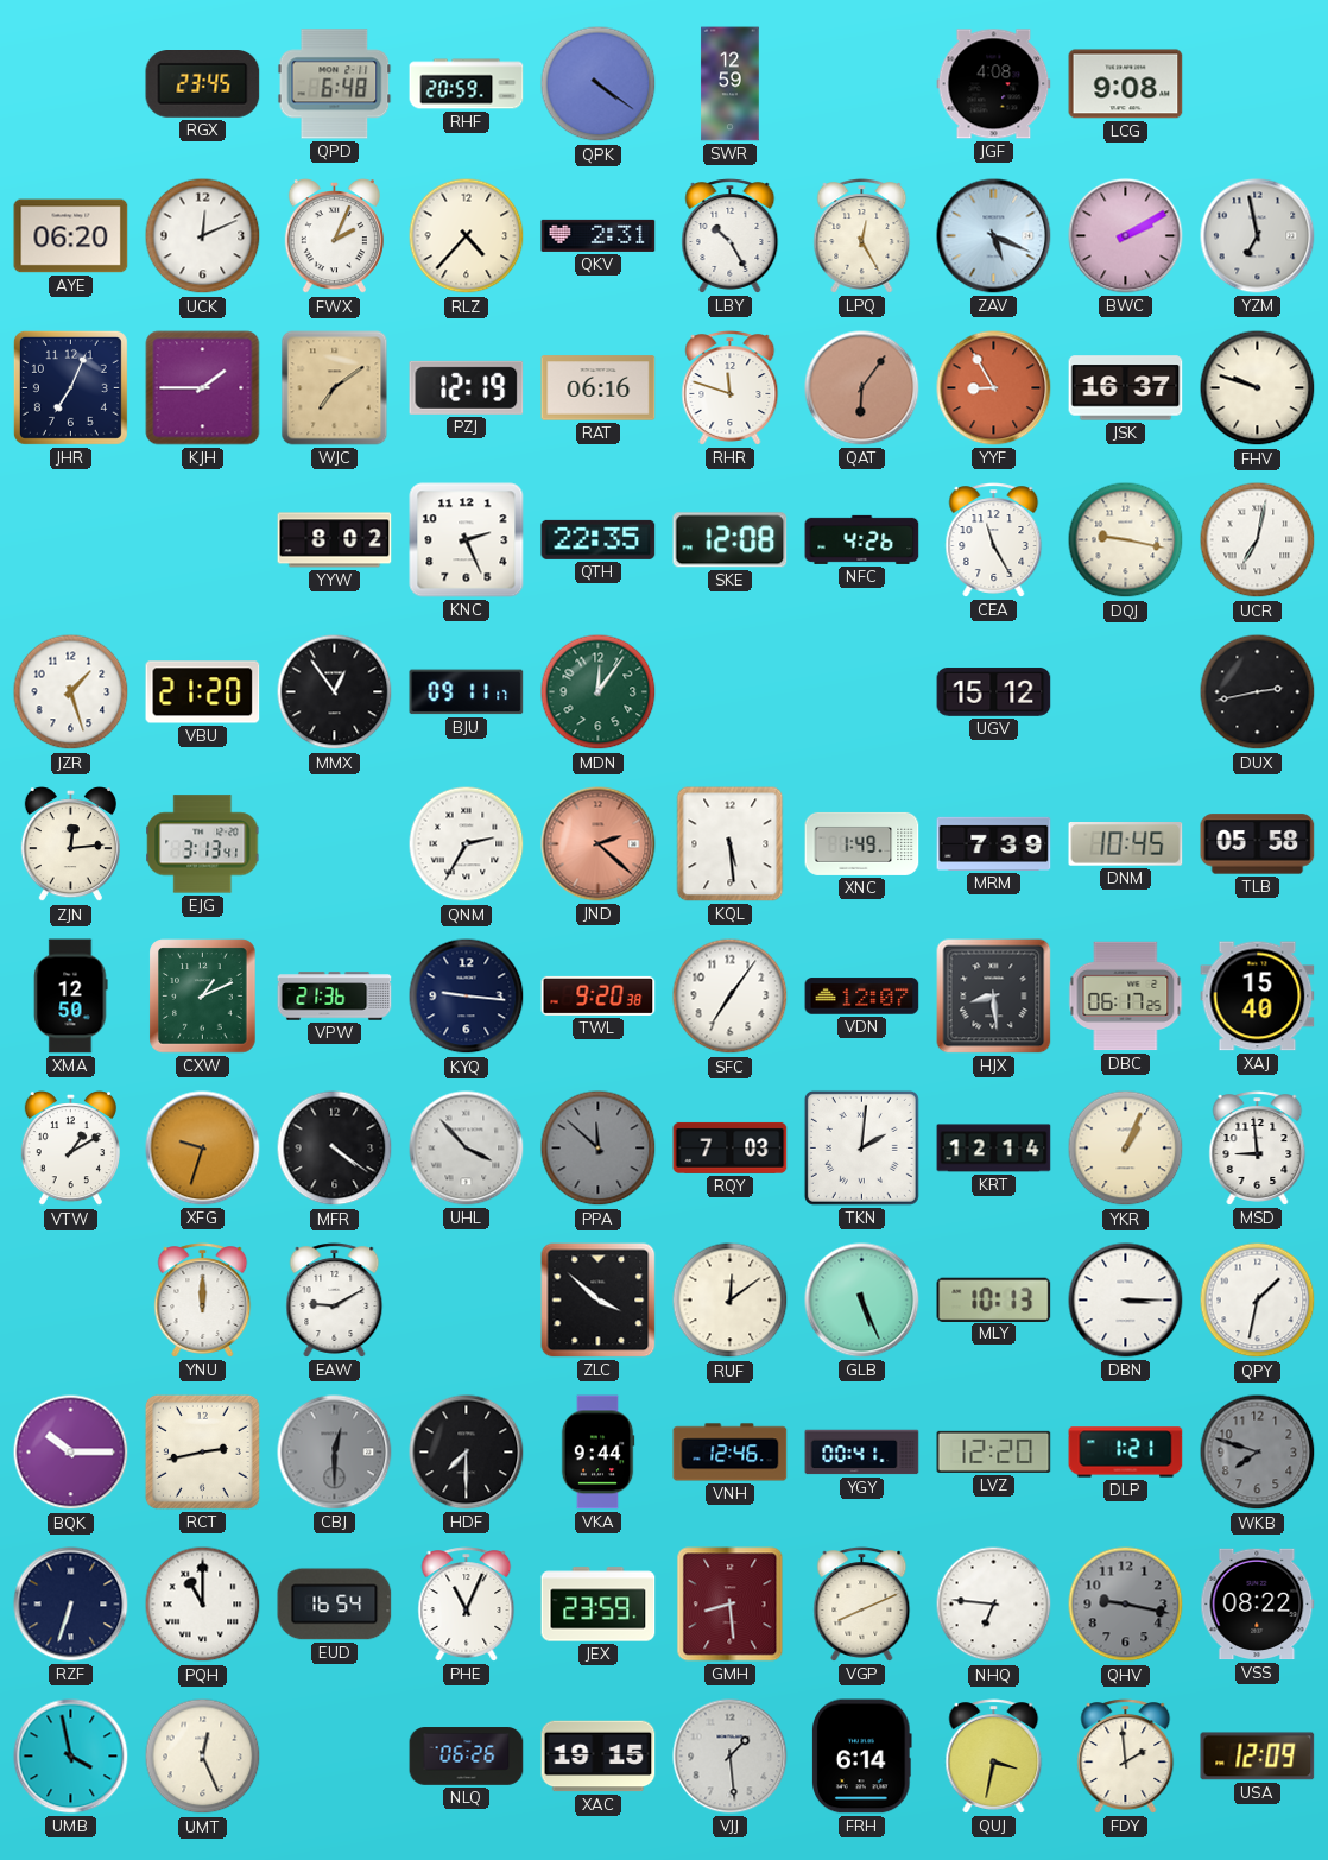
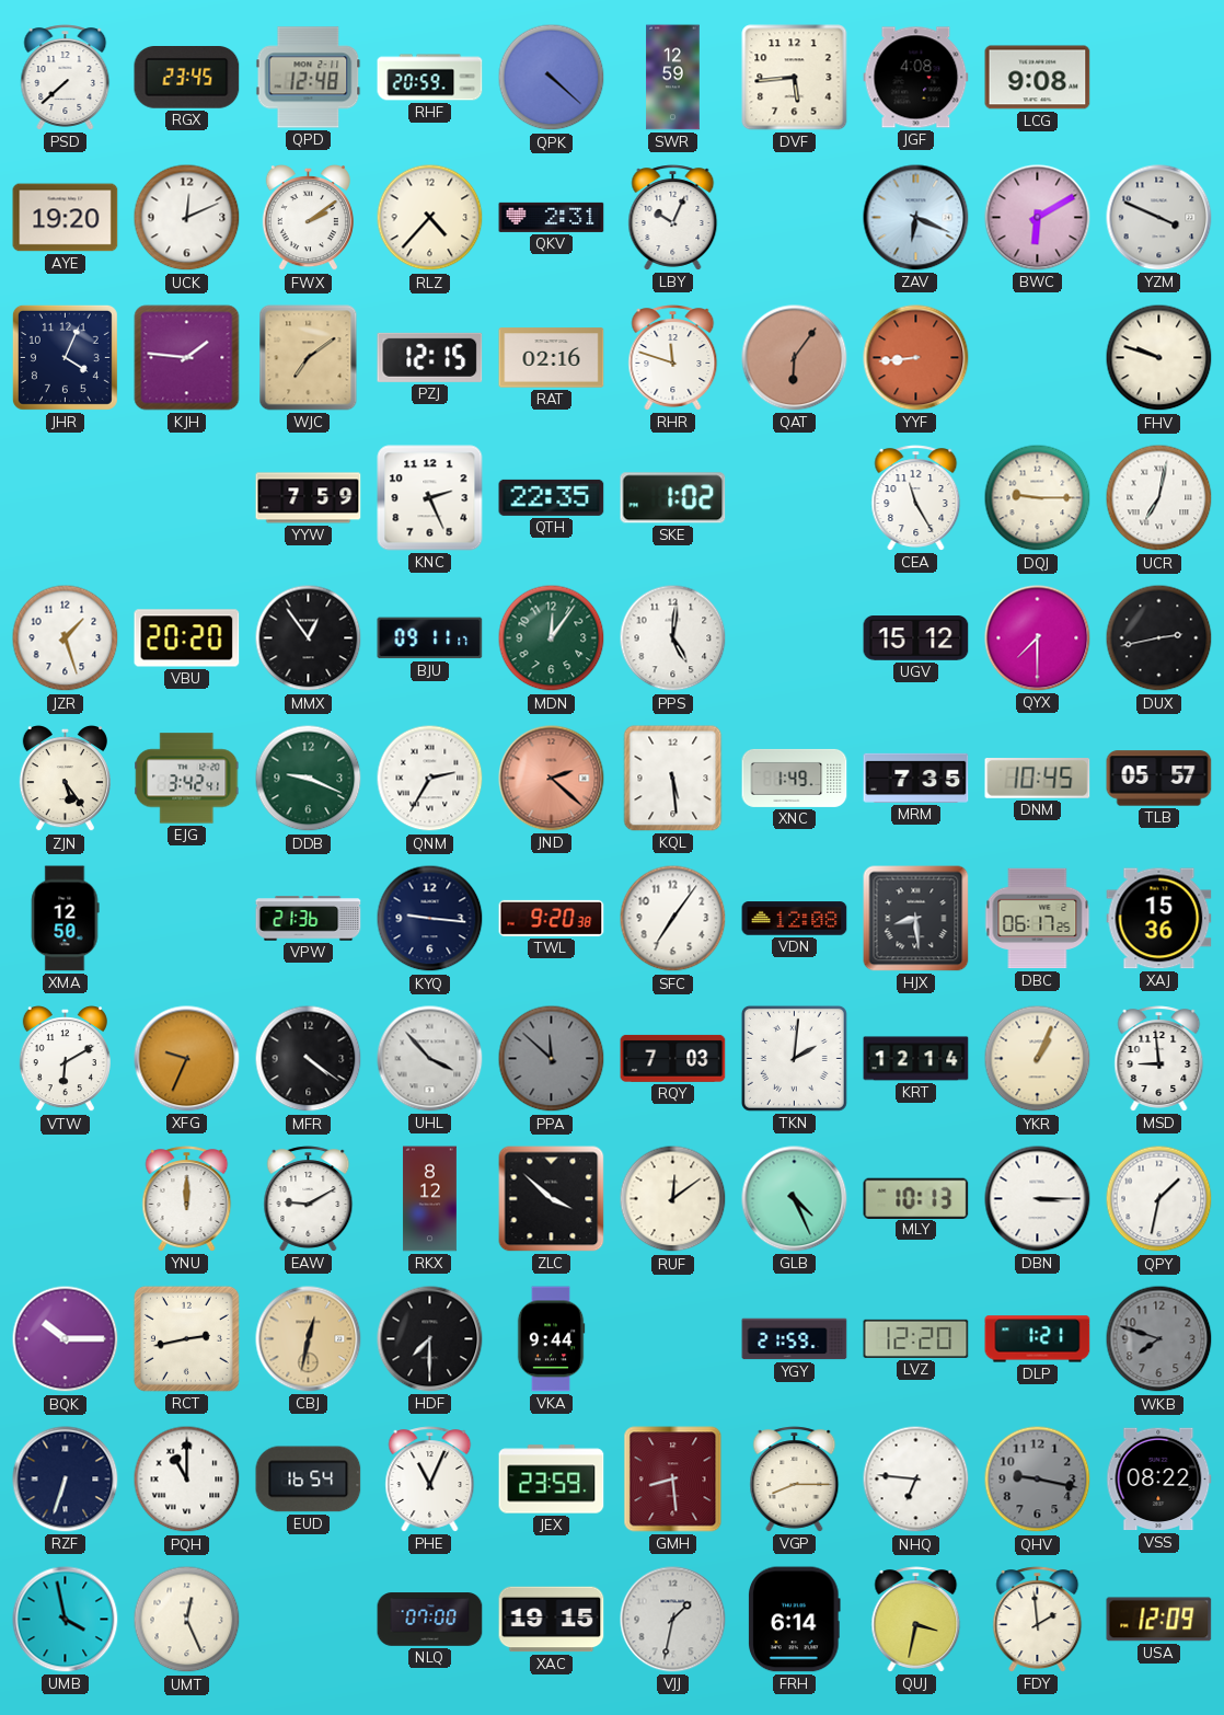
PSD: none -> 7:38
QPD: 6:48 -> 12:48
QPK: 4:21 -> 4:22
DVF: none -> 5:44
AYE: 06:20 -> 19:20
FWX: 2:04 -> 2:09
LBY: 10:25 -> 10:04
LPQ: 12:25 -> none
ZAV: 5:19 -> 6:19
BWC: 2:10 -> 6:10
YZM: 6:58 -> 3:49
JHR: 7:04 -> 4:04
KJH: 1:45 -> 1:46
PZJ: 12:19 -> 12:15
RAT: 06:16 -> 02:16
YYF: 8:55 -> 8:44
JSK: 16:37 -> none
YYW: 8:02 -> 7:59
SKE: 12:08 -> 1:02
NFC: 4:26 -> none
DQJ: 9:17 -> 9:15
VBU: 21:20 -> 20:20
PPS: none -> 5:01
QYX: none -> 7:30
ZJN: 12:14 -> 5:24
EJG: 3:13 -> 3:42
DDB: none -> 9:19
MRM: 7:39 -> 7:35
TLB: 05:58 -> 05:57
CXW: 1:11 -> none
VDN: 12:07 -> 12:08
XAJ: 15:40 -> 15:36
VTW: 1:10 -> 6:10
XFG: 9:33 -> 9:34
RKX: none -> 8:12
GLB: 5:26 -> 4:26
CBJ: 12:30 -> 12:32
CBJ dial: grey -> champagne
VNH: 12:46 -> none
YGY: 00:41 -> 21:59
VGP: 8:11 -> 8:15
NLQ: 06:26 -> 07:00
VJJ: 1:29 -> 1:32
